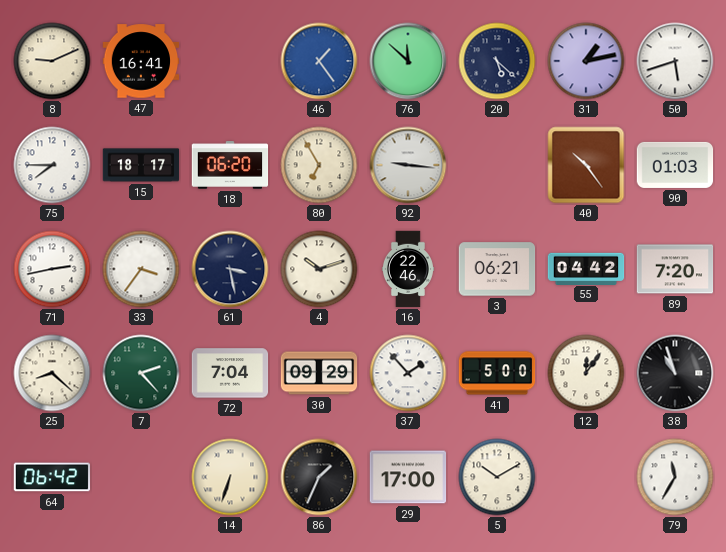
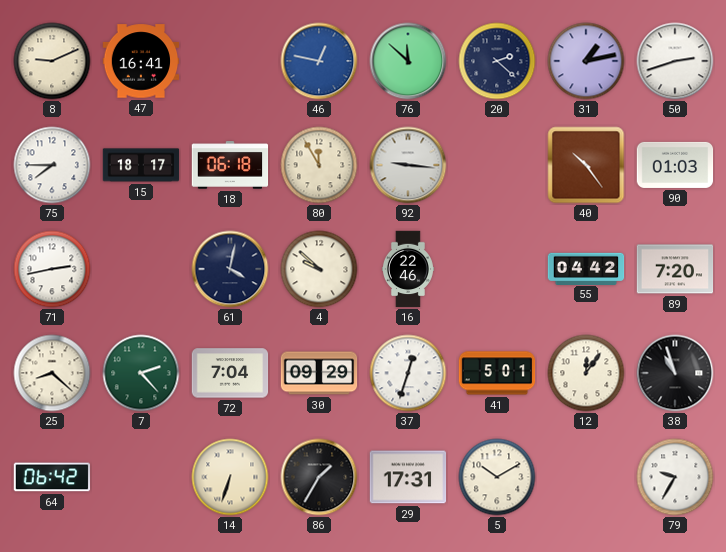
46: 1:24 -> 12:47
20: 5:22 -> 2:22
50: 5:42 -> 2:42
18: 06:20 -> 06:18
80: 6:55 -> 11:55
33: 3:36 -> none
61: 3:28 -> 4:02
4: 10:12 -> 9:52
3: 06:21 -> none
37: 1:53 -> 12:33
41: 5:00 -> 5:01
86: 1:34 -> 1:35
29: 17:00 -> 17:31
79: 11:35 -> 9:35
